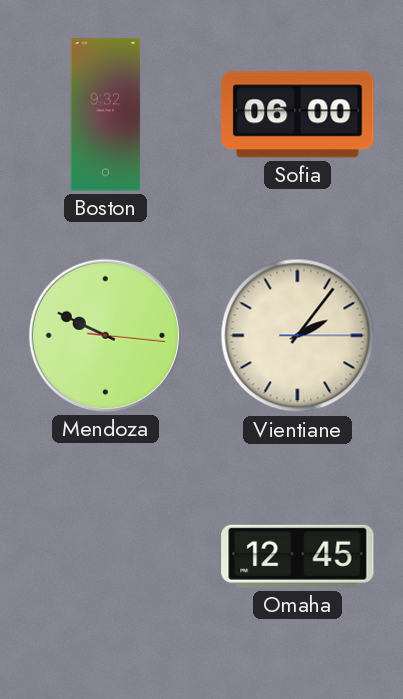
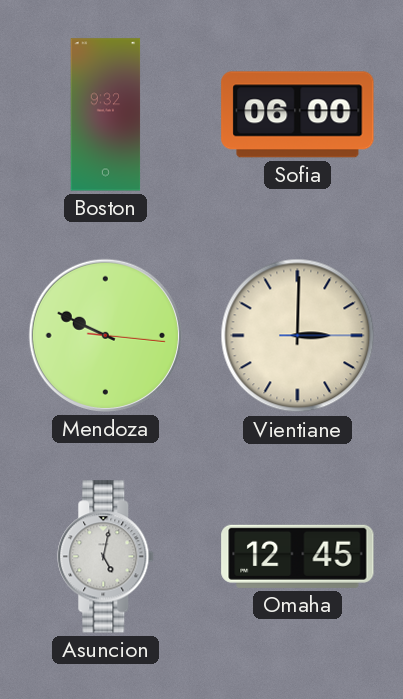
Vientiane: 2:06 -> 3:00
Asuncion: none -> 5:02
